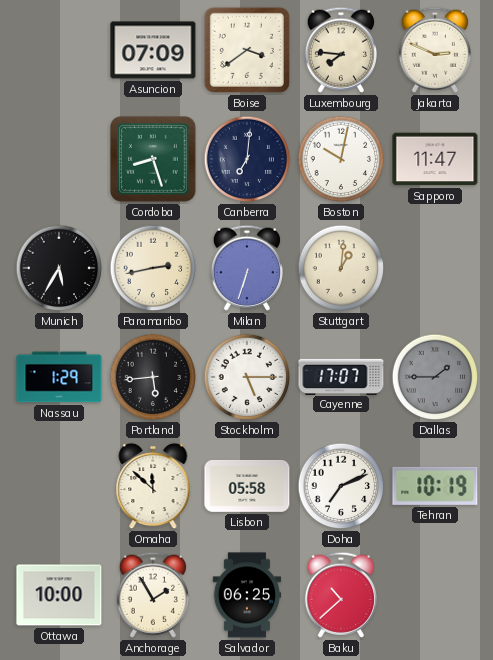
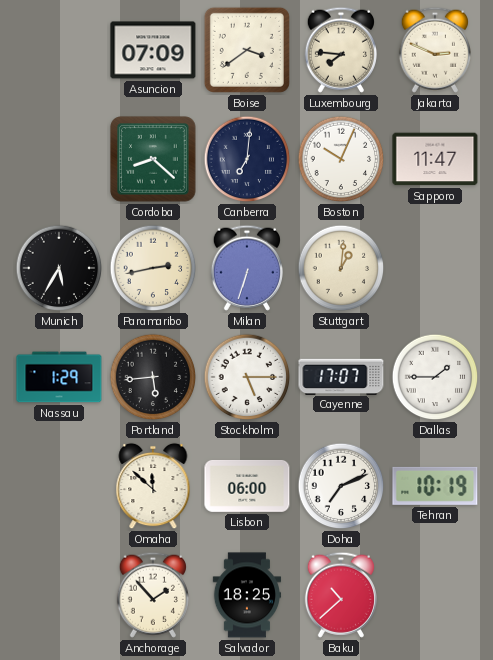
Cordoba: 8:27 -> 8:22
Boston: 10:02 -> 10:04
Dallas dial: grey -> white
Lisbon: 05:58 -> 06:00
Ottawa: 10:00 -> none
Anchorage: 1:55 -> 1:53
Salvador: 06:25 -> 18:25
